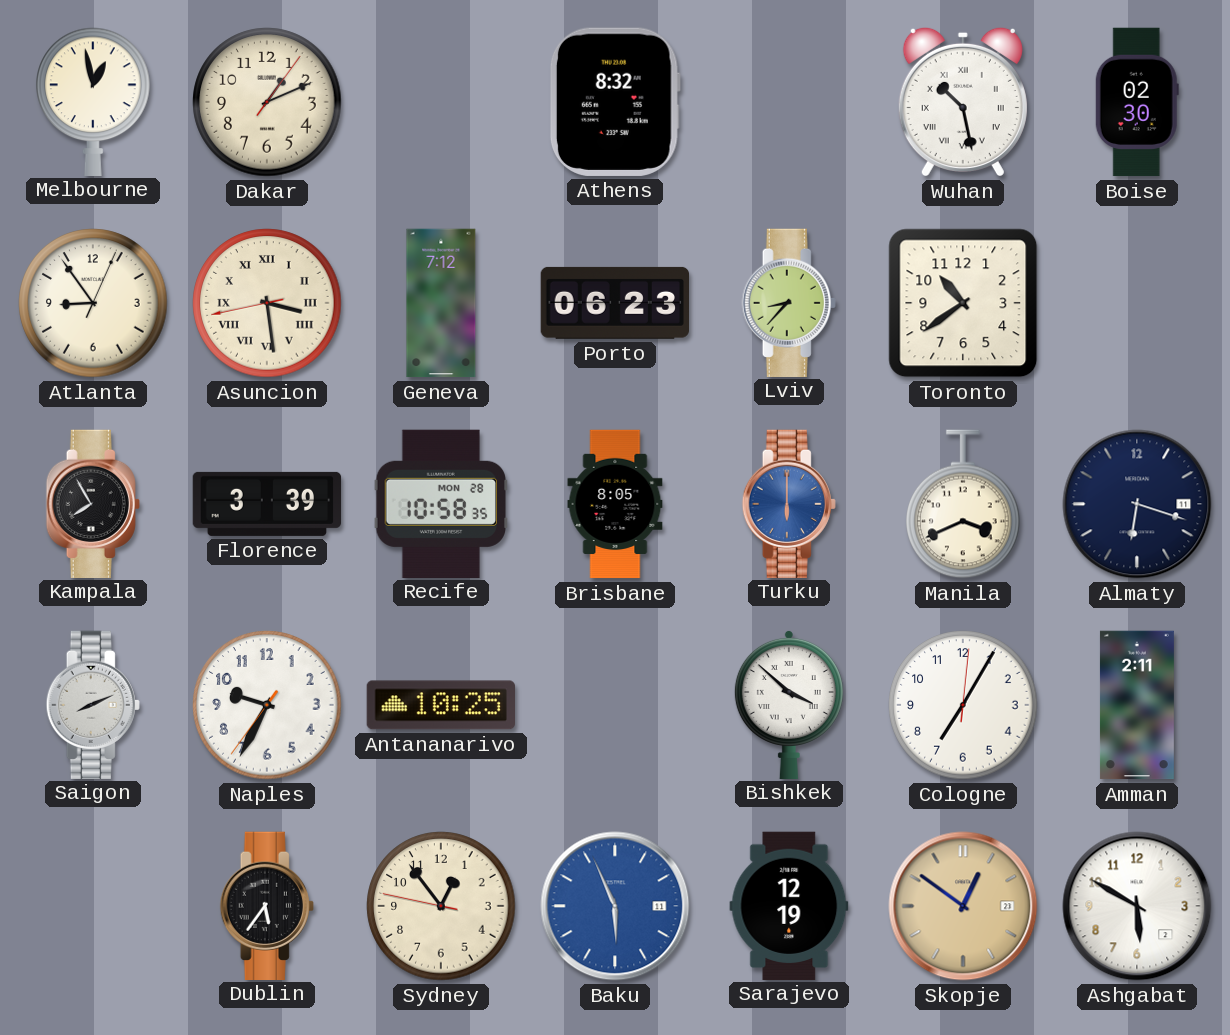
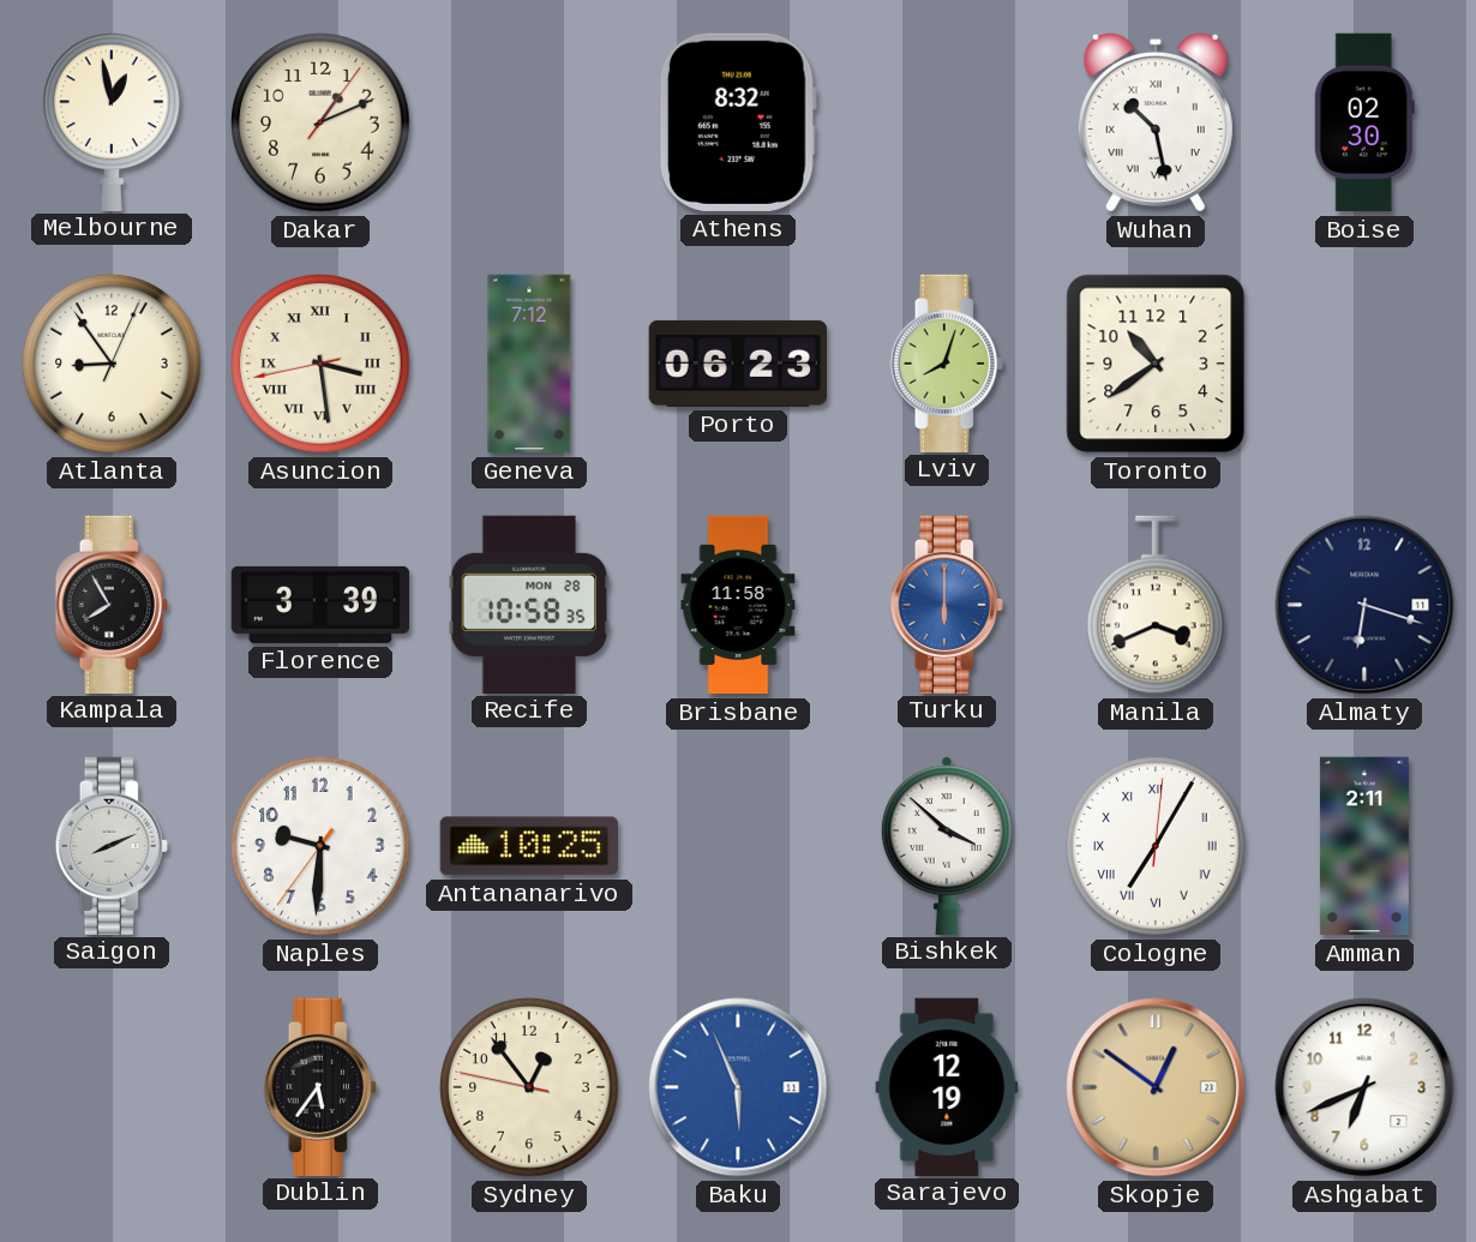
Lviv: 8:37 -> 8:03
Brisbane: 8:05 -> 11:58
Naples: 9:34 -> 9:30
Cologne numerals: Arabic -> Roman
Ashgabat: 5:50 -> 6:41
